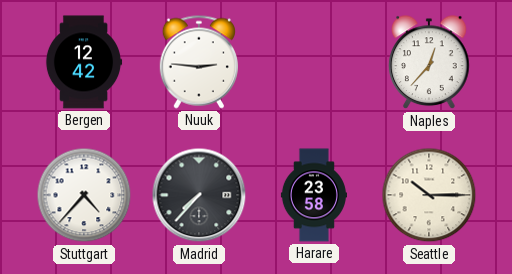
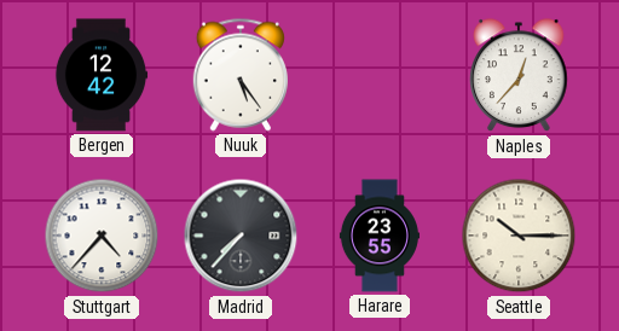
Nuuk: 2:46 -> 5:24
Harare: 23:58 -> 23:55
